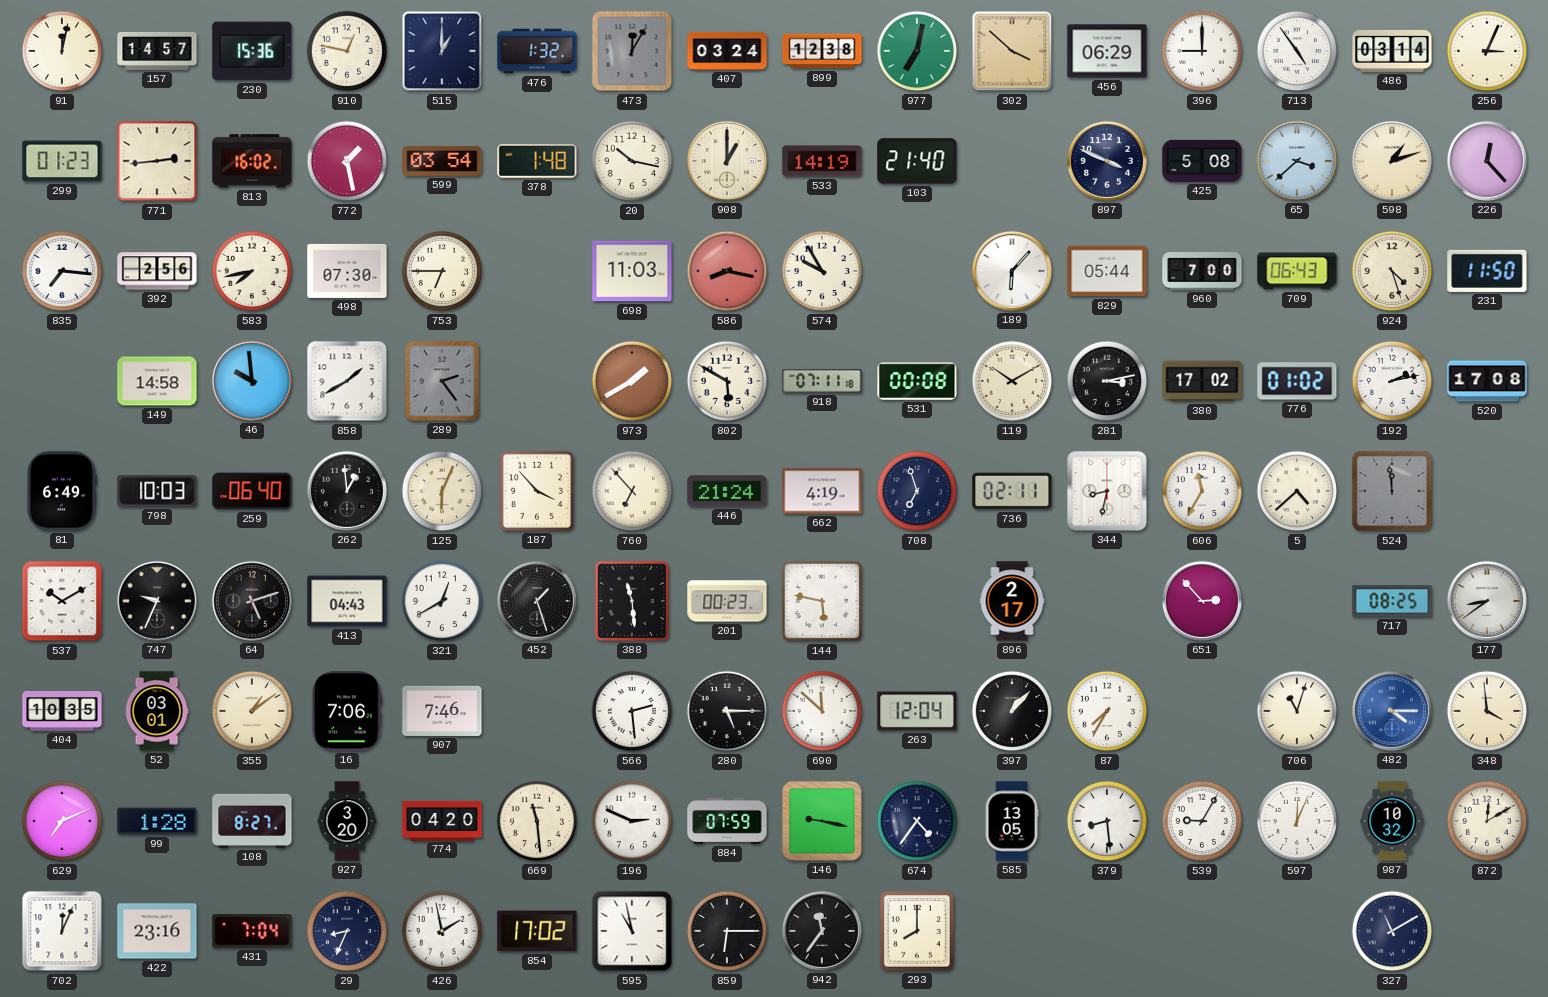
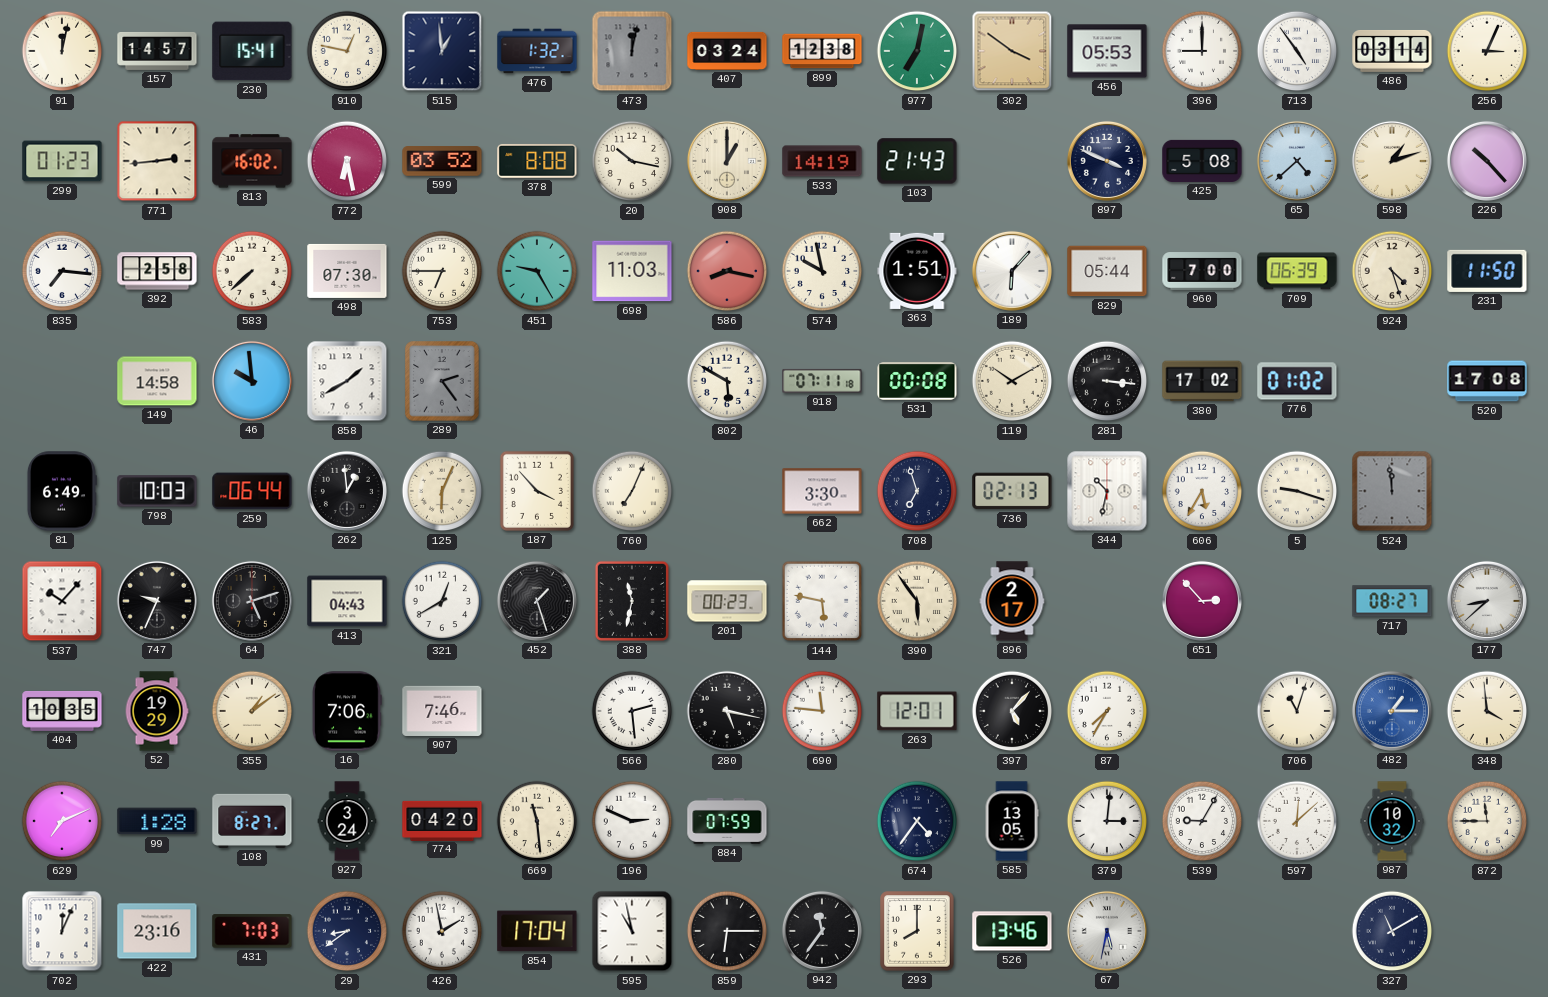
230: 15:36 -> 15:41
515: 1:00 -> 12:59
473: 12:05 -> 12:02
302: 3:52 -> 3:51
456: 06:29 -> 05:53
772: 1:28 -> 6:28
599: 03:54 -> 03:52
378: 1:48 -> 8:08
103: 21:40 -> 21:43
65: 3:38 -> 4:38
226: 12:23 -> 10:23
392: 2:56 -> 2:58
583: 7:43 -> 7:38
451: none -> 9:25
574: 9:55 -> 9:58
363: none -> 1:51
709: 06:43 -> 06:39
973: 1:40 -> none
281: 3:13 -> 3:16
192: 2:13 -> none
259: 06:40 -> 06:44
760: 6:53 -> 7:04
446: 21:24 -> none
662: 4:19 -> 3:30
736: 02:11 -> 02:13
344: 8:32 -> 10:32
606: 11:35 -> 5:35
5: 4:38 -> 9:18
537: 10:10 -> 10:07
388: 11:29 -> 11:32
390: none -> 5:54
717: 08:25 -> 08:27
177: 8:39 -> 8:38
52: 03:01 -> 19:29
280: 5:15 -> 5:17
690: 11:52 -> 11:46
263: 12:04 -> 12:01
397: 1:07 -> 5:07
482: 4:15 -> 1:15
927: 3:20 -> 3:24
146: 9:17 -> none
379: 8:29 -> 3:01
597: 12:04 -> 12:08
872: 12:10 -> 11:45
431: 7:04 -> 7:03
29: 8:34 -> 8:39
854: 17:02 -> 17:04
526: none -> 13:46
67: none -> 5:32
